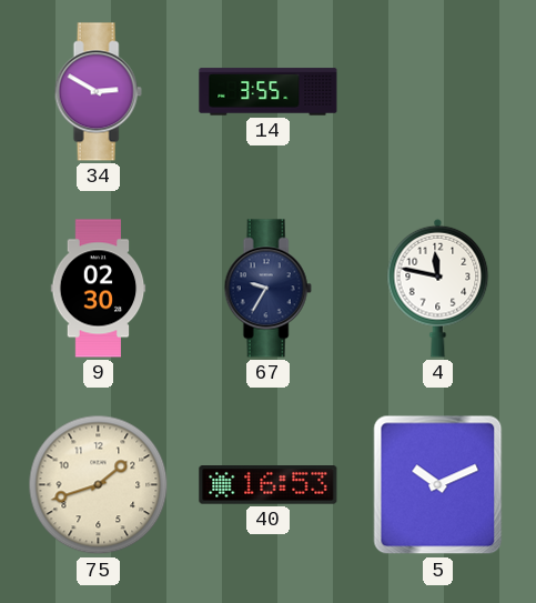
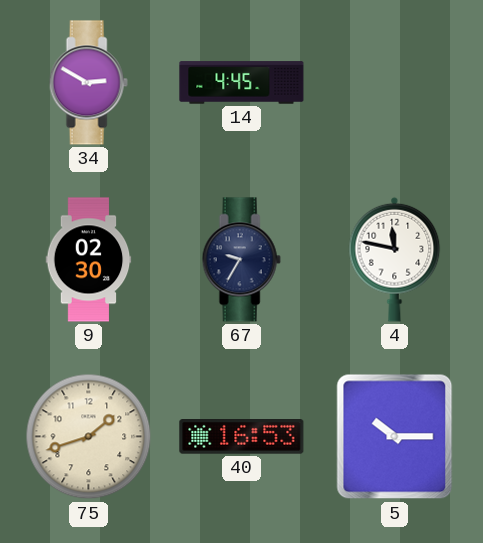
14: 3:55 -> 4:45
5: 10:11 -> 10:15
